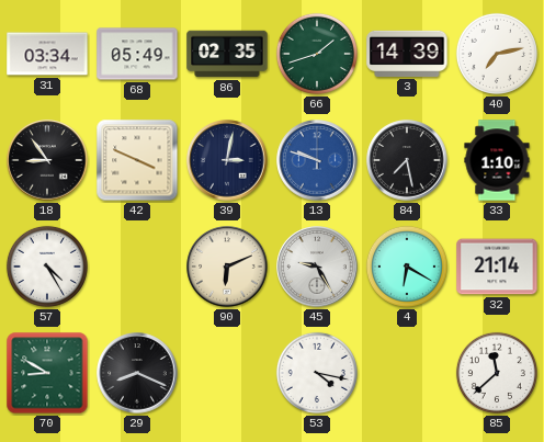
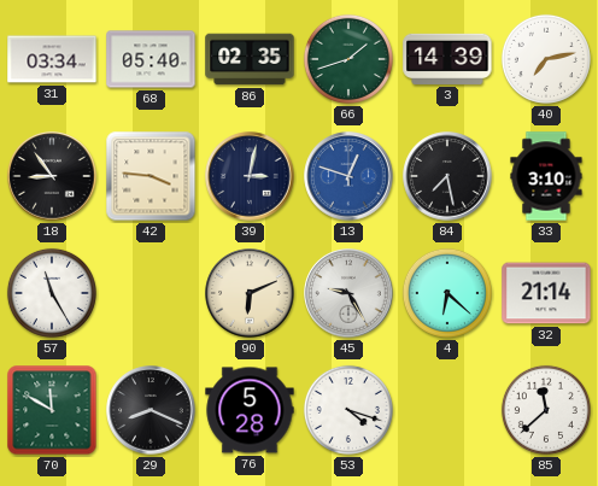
68: 05:49 -> 05:40
42: 3:49 -> 3:46
13: 9:48 -> 12:48
33: 1:10 -> 3:10
57: 4:25 -> 11:25
4: 6:20 -> 6:22
70: 8:50 -> 11:50
76: none -> 5:28
53: 4:17 -> 4:18
